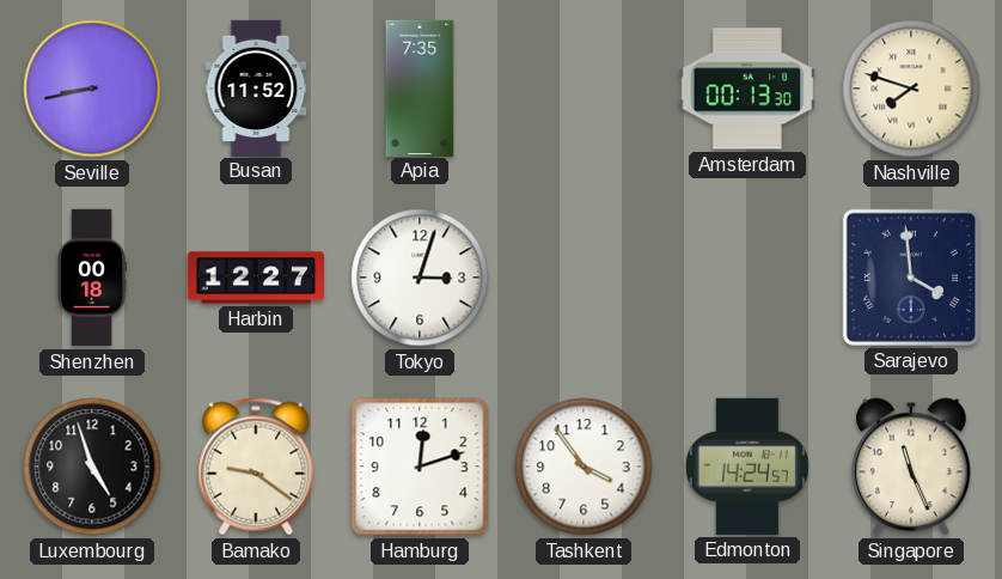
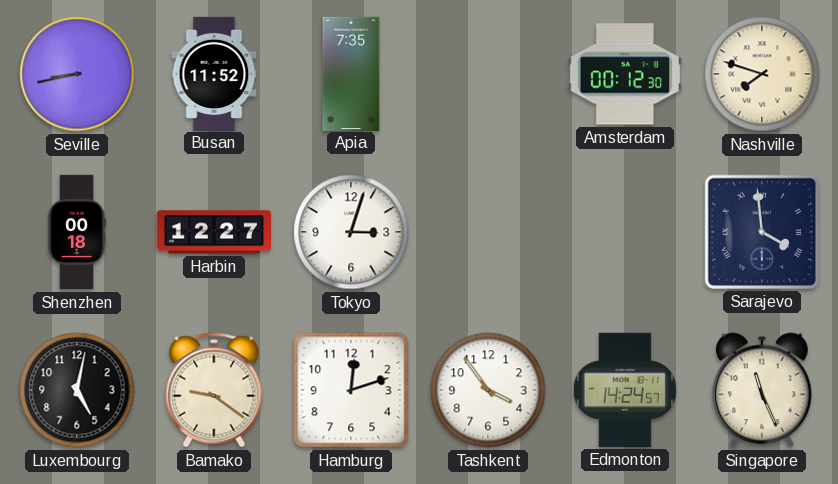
Amsterdam: 00:13 -> 00:12
Luxembourg: 4:57 -> 5:02
